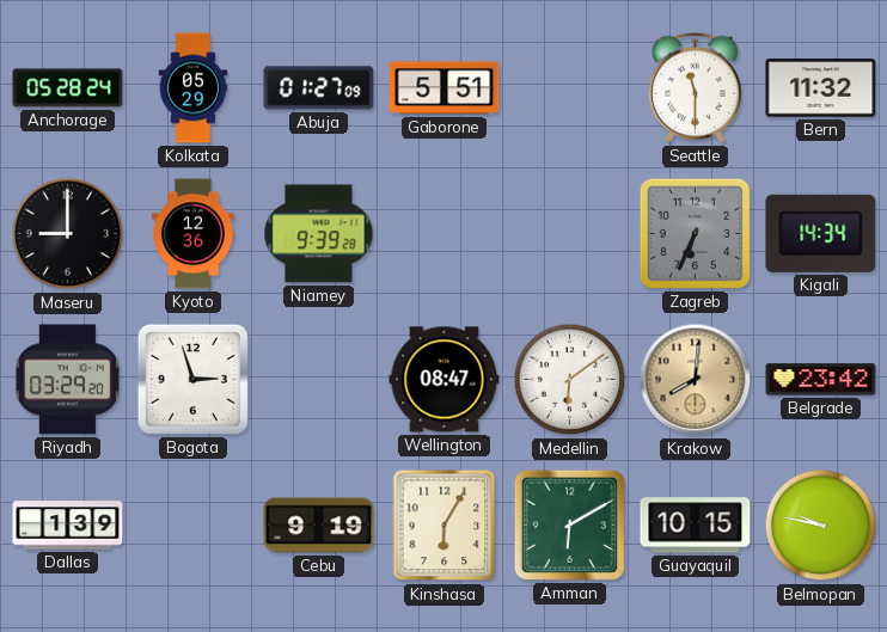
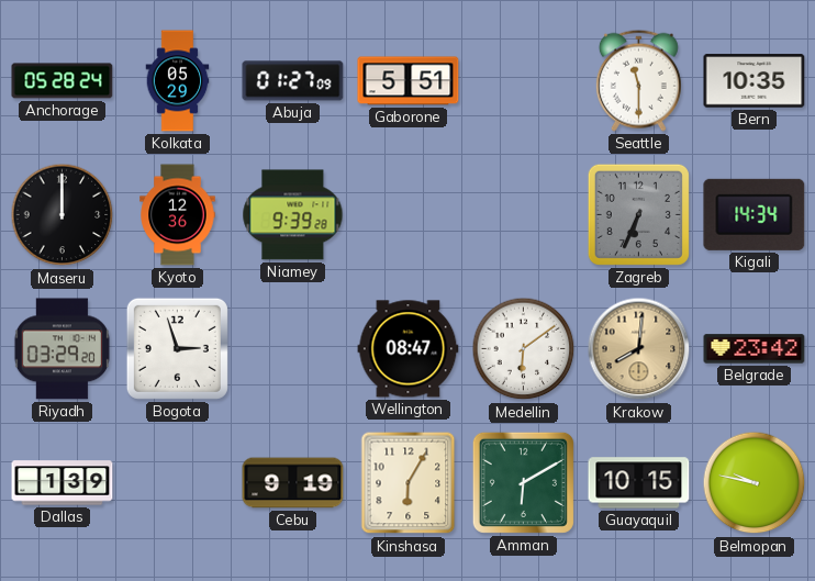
Bern: 11:32 -> 10:35
Maseru: 9:00 -> 12:00
